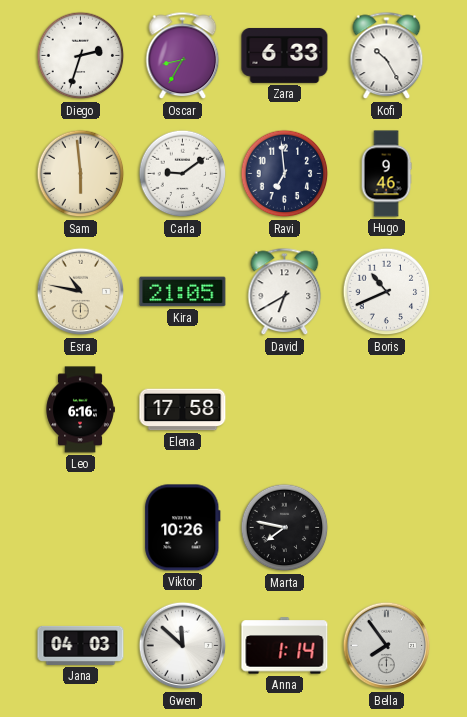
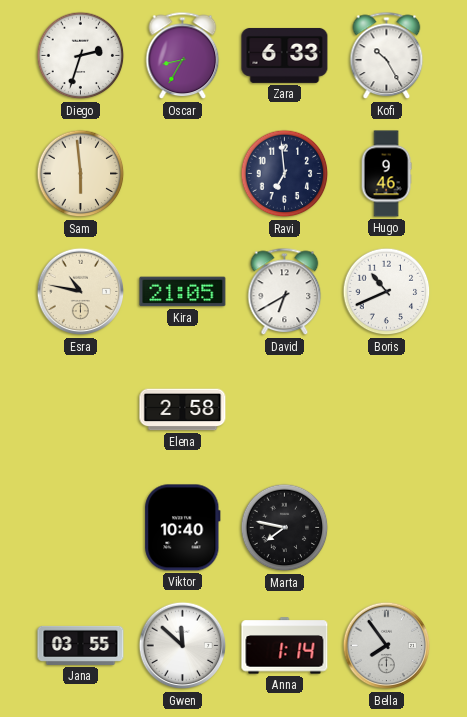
Carla: 9:09 -> none
Leo: 6:16 -> none
Elena: 17:58 -> 2:58
Viktor: 10:26 -> 10:40
Jana: 04:03 -> 03:55
